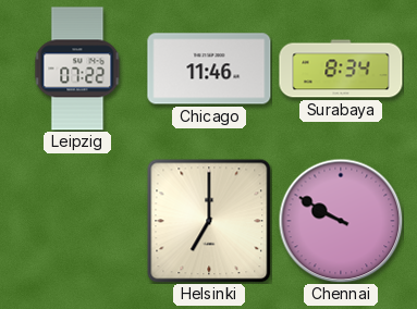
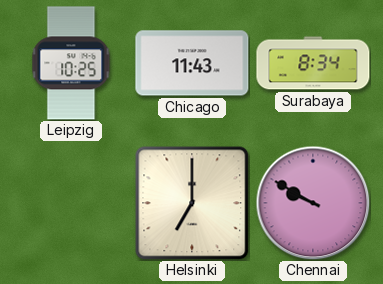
Leipzig: 07:22 -> 10:25
Chicago: 11:46 -> 11:43
